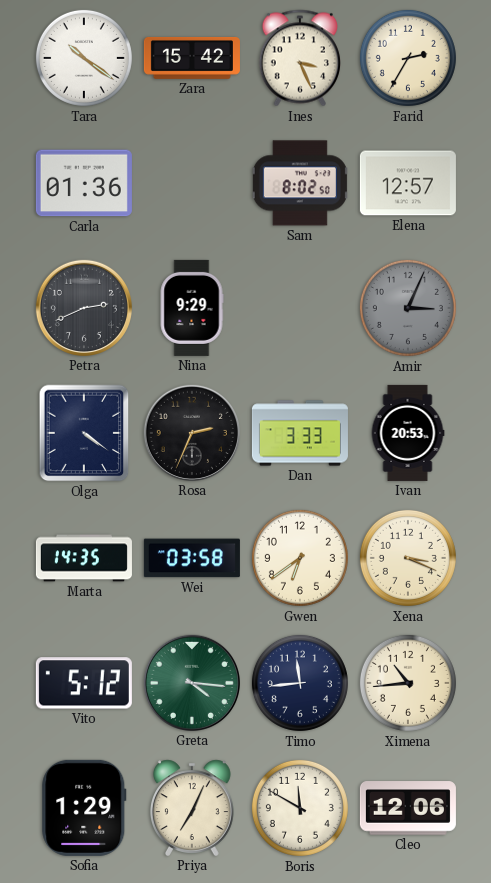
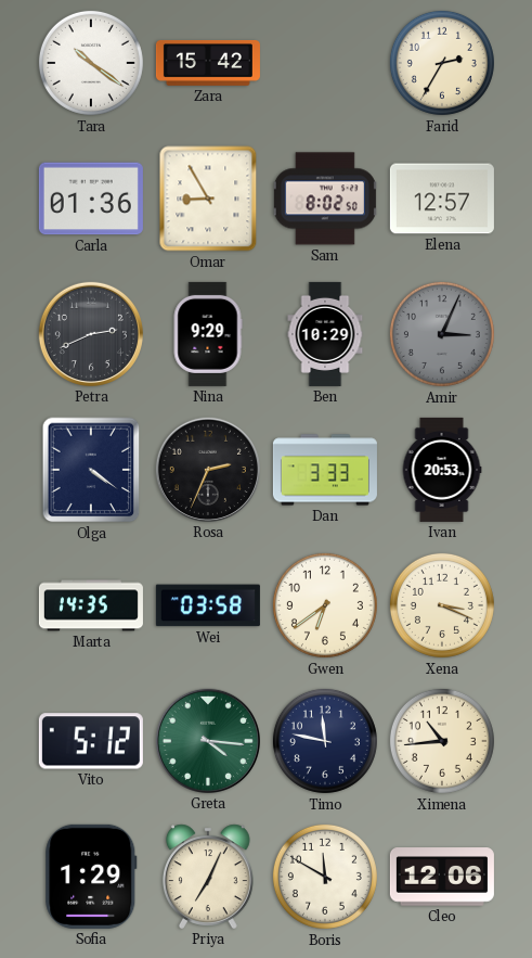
Ines: 3:26 -> none
Omar: none -> 8:55
Ben: none -> 10:29
Timo: 11:44 -> 11:47
